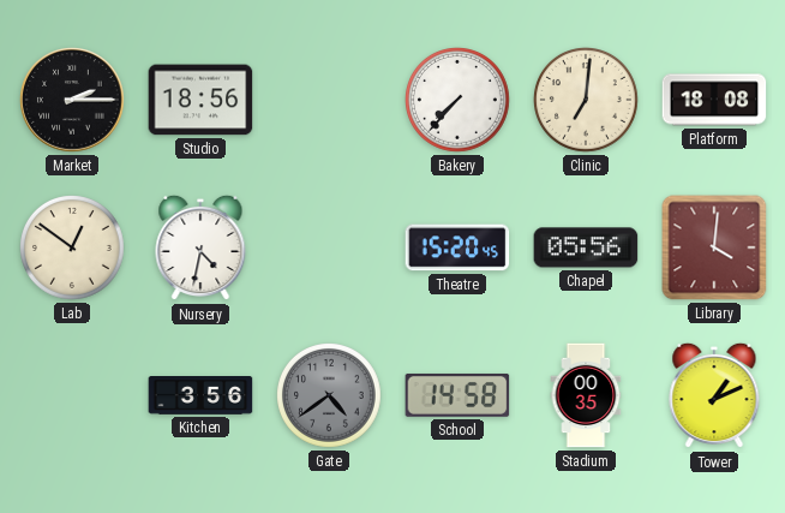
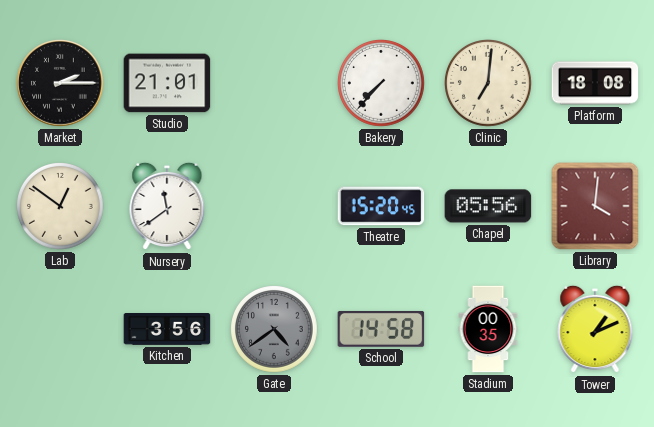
Studio: 18:56 -> 21:01
Nursery: 4:32 -> 11:39
